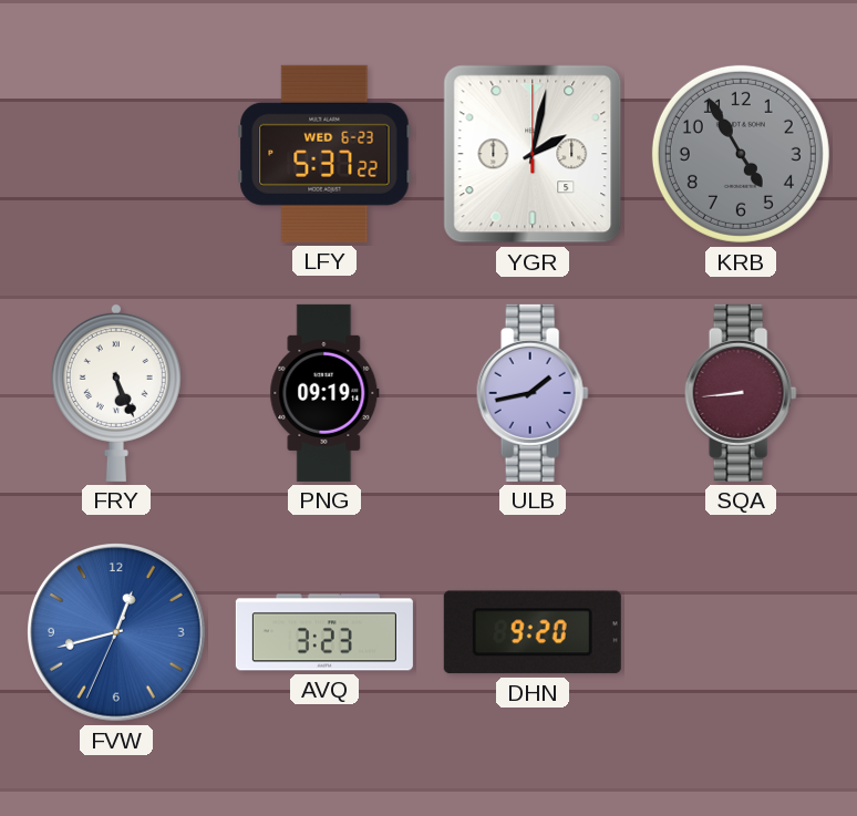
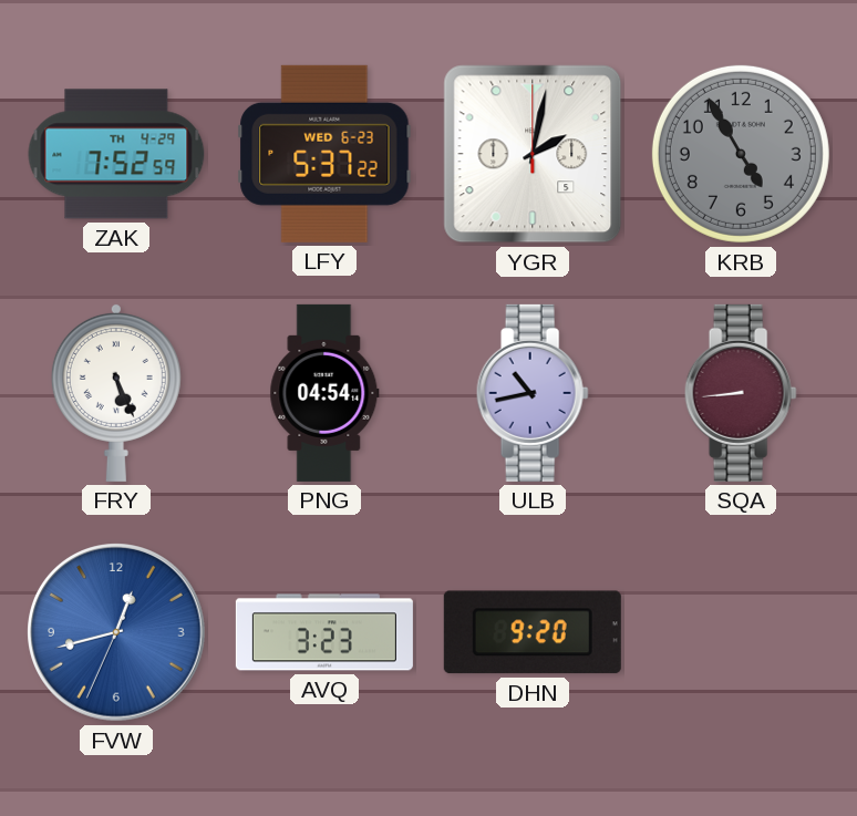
ZAK: none -> 7:52
PNG: 09:19 -> 04:54
ULB: 1:43 -> 10:43
